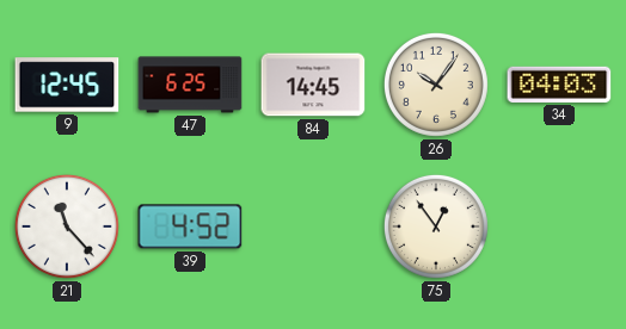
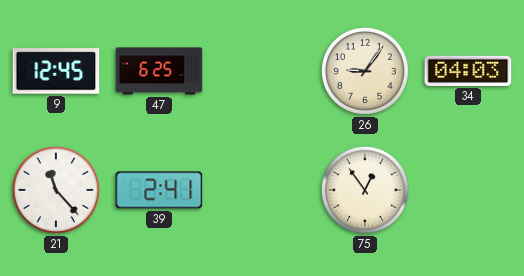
84: 14:45 -> none
26: 10:06 -> 9:06
39: 4:52 -> 2:41
